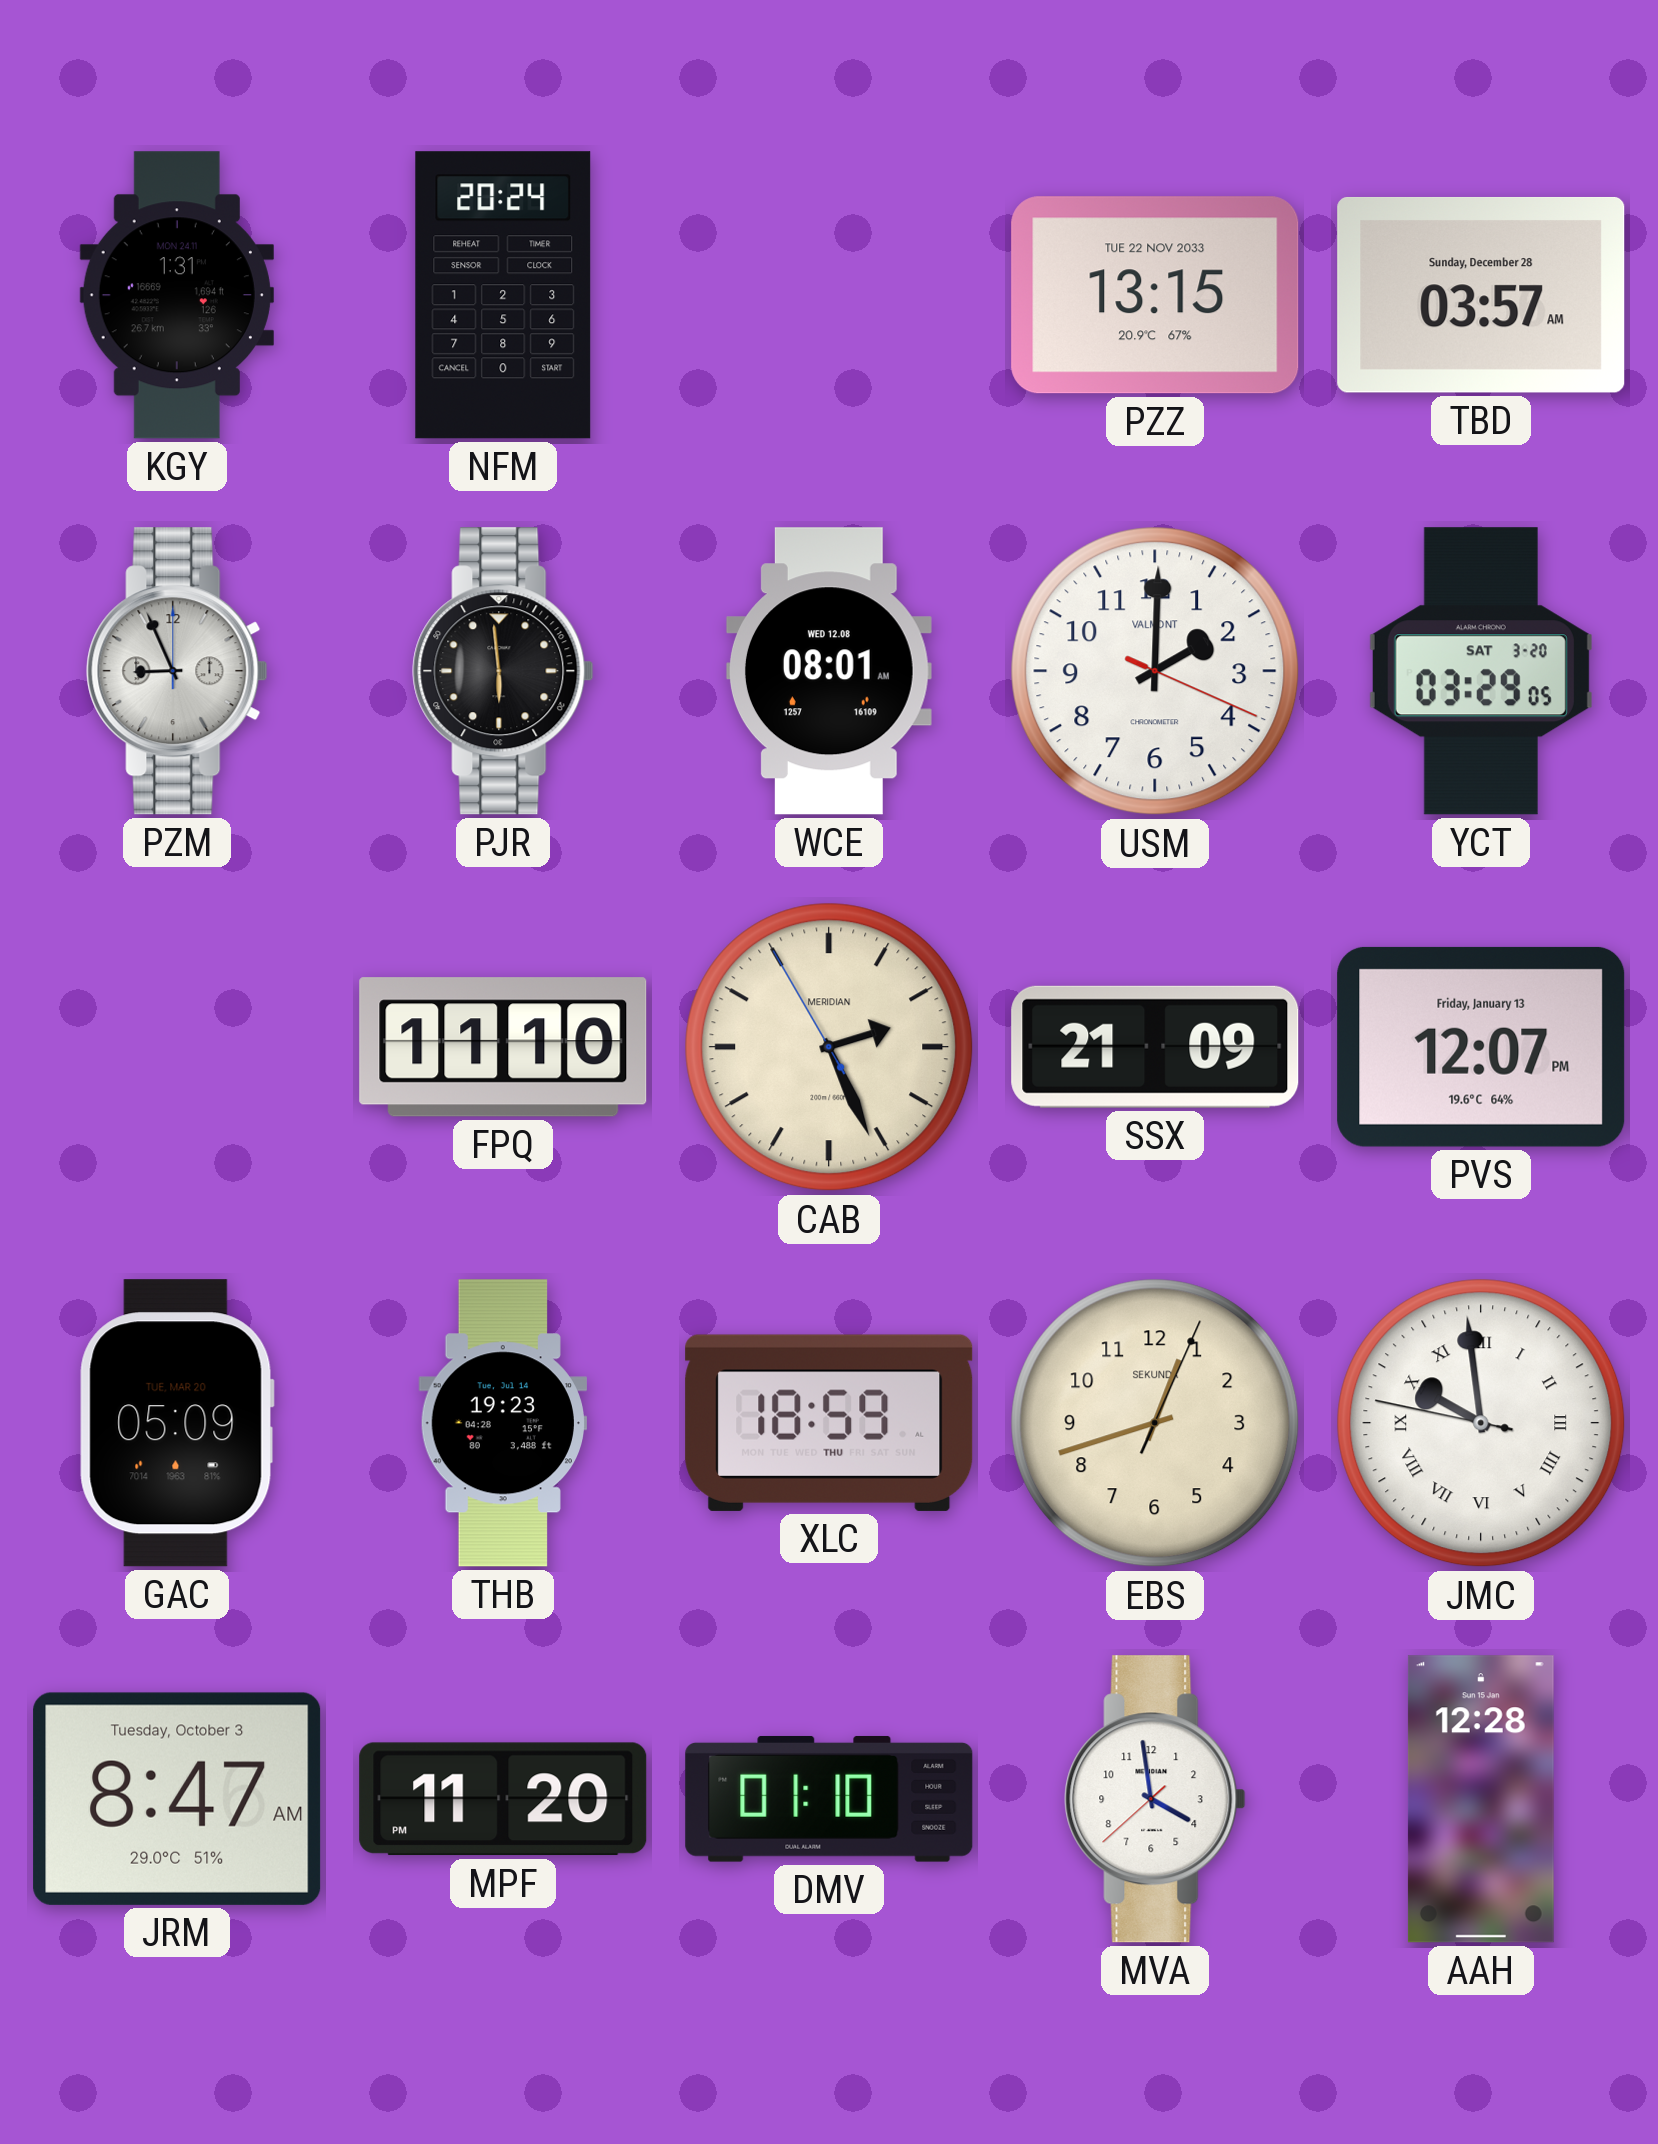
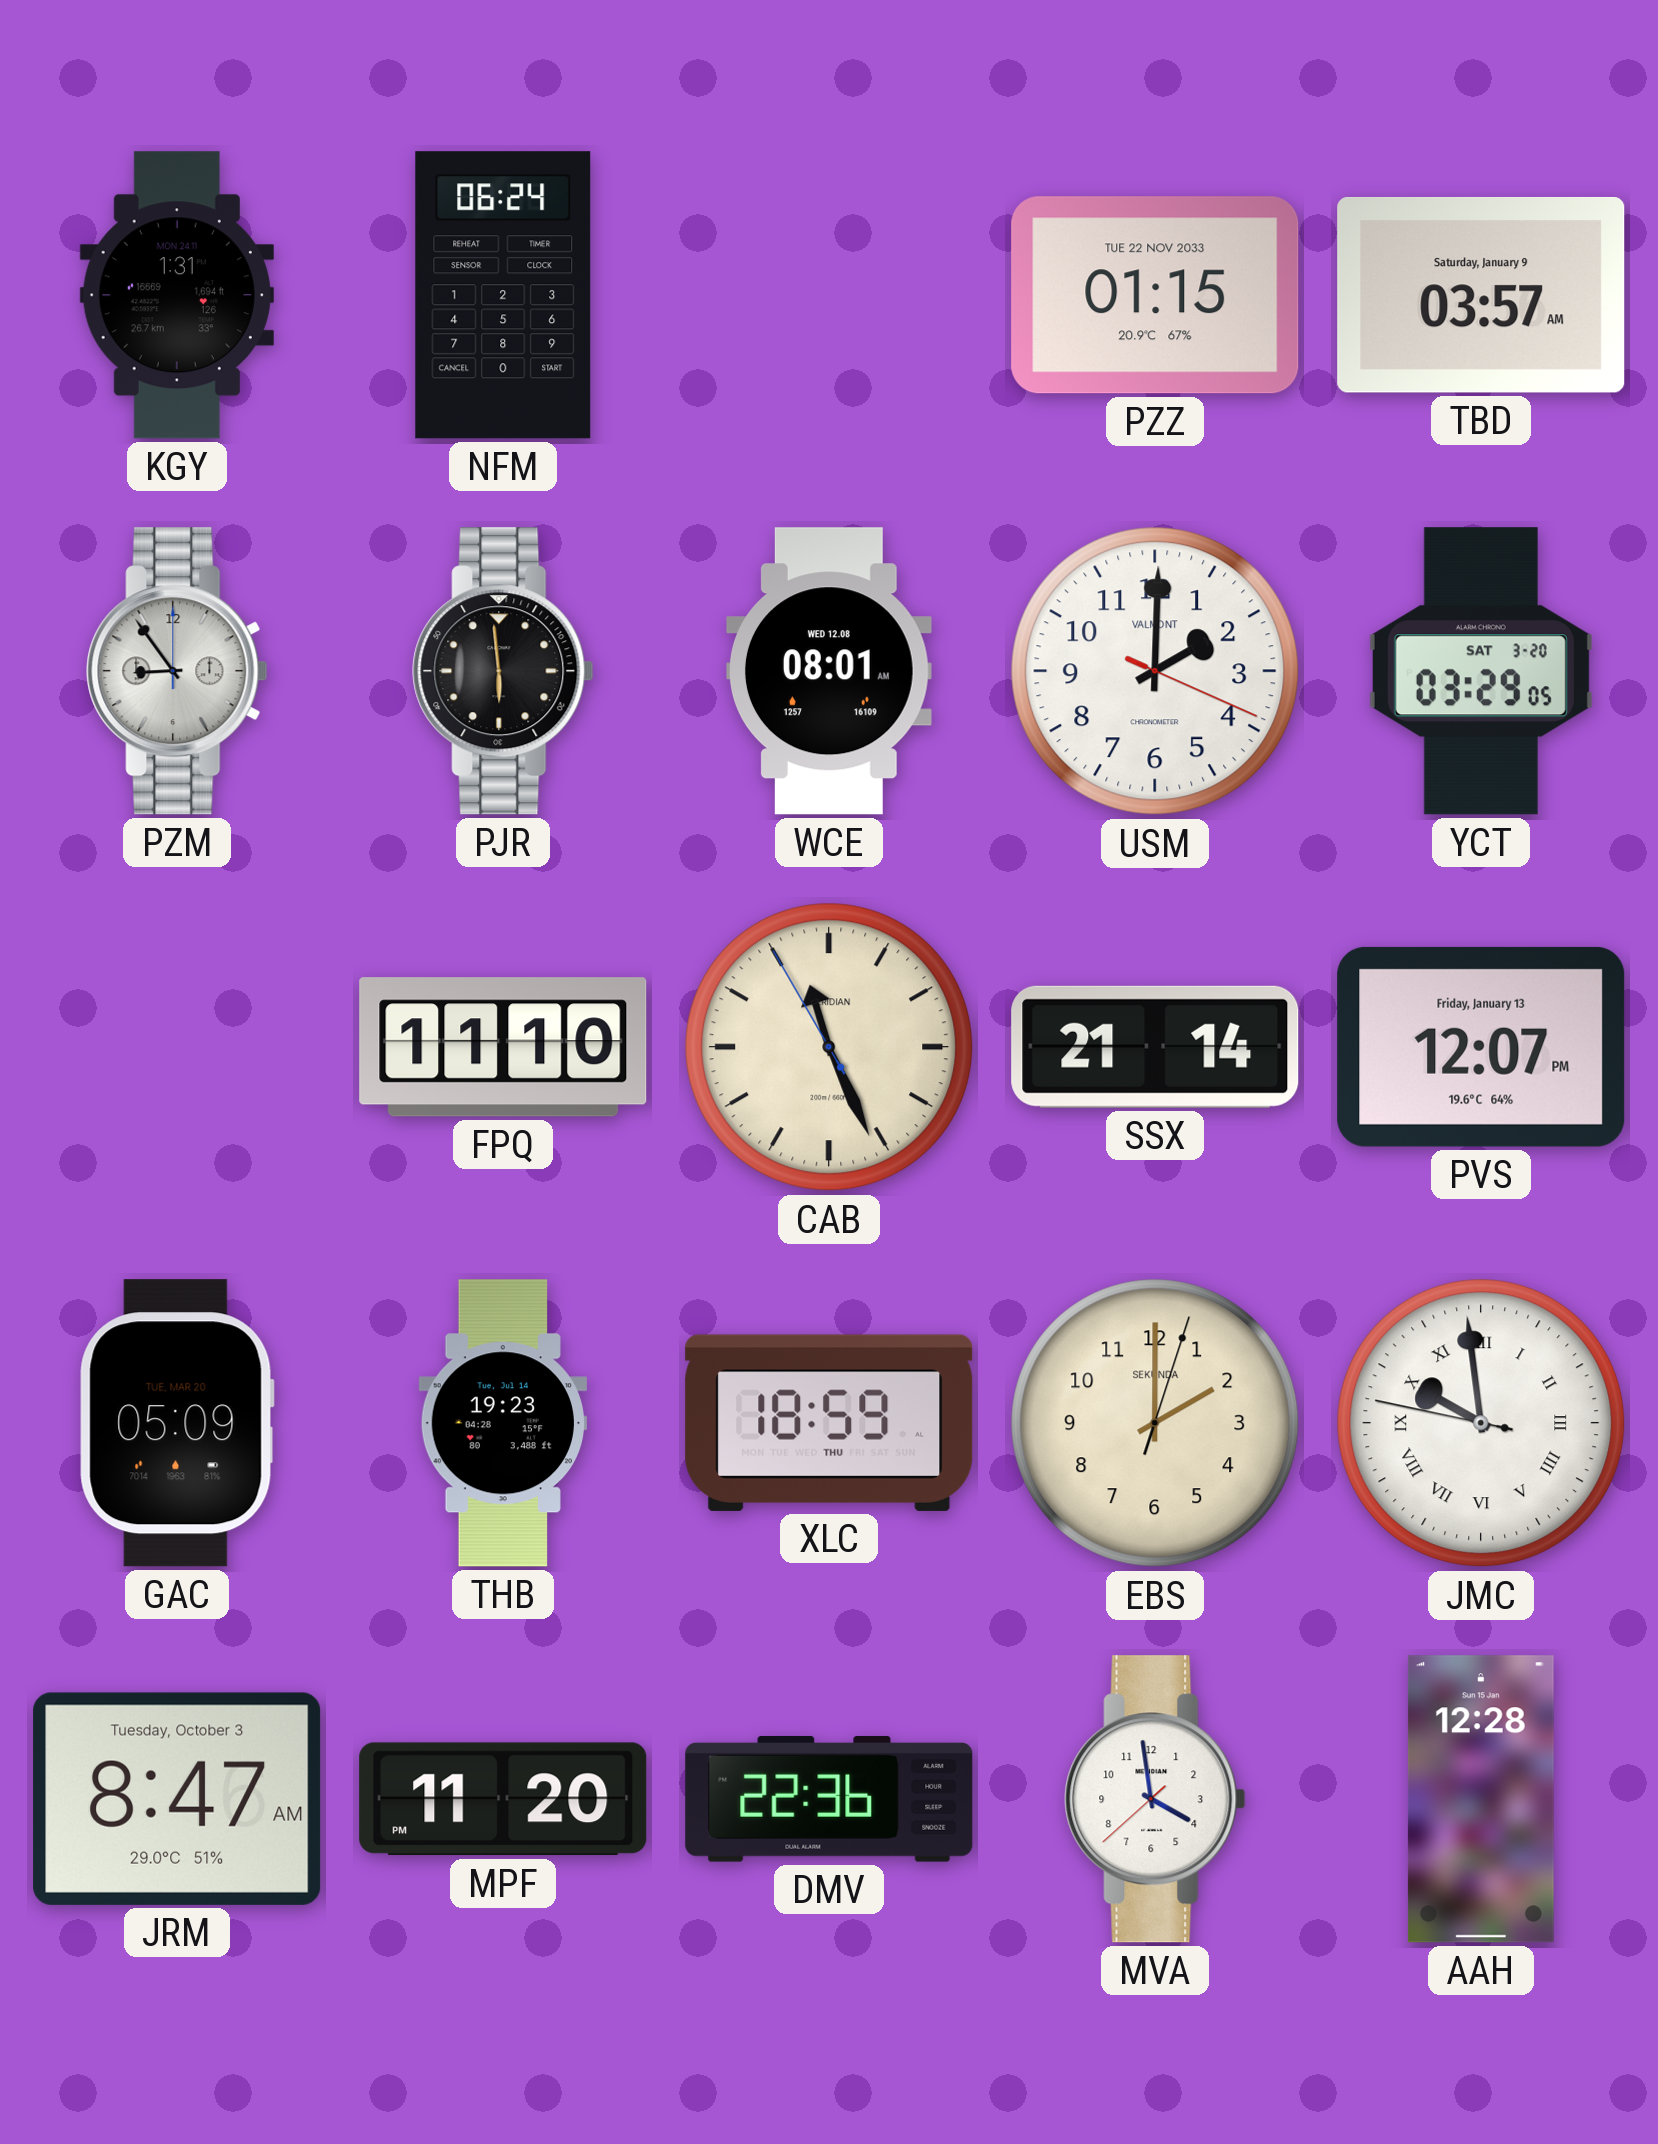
NFM: 20:24 -> 06:24
PZZ: 13:15 -> 01:15
TBD date: Sunday, December 28 -> Saturday, January 9
PZM: 8:56 -> 8:54
CAB: 2:25 -> 11:25
SSX: 21:09 -> 21:14
EBS: 12:42 -> 2:00
DMV: 01:10 -> 22:36
